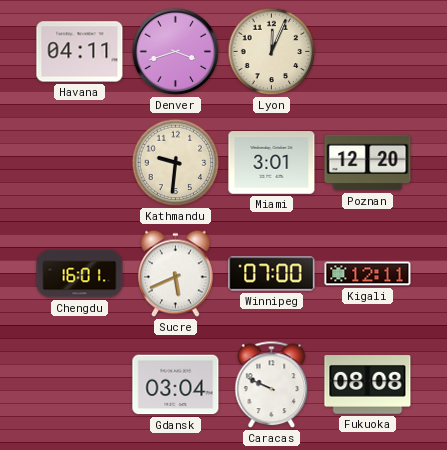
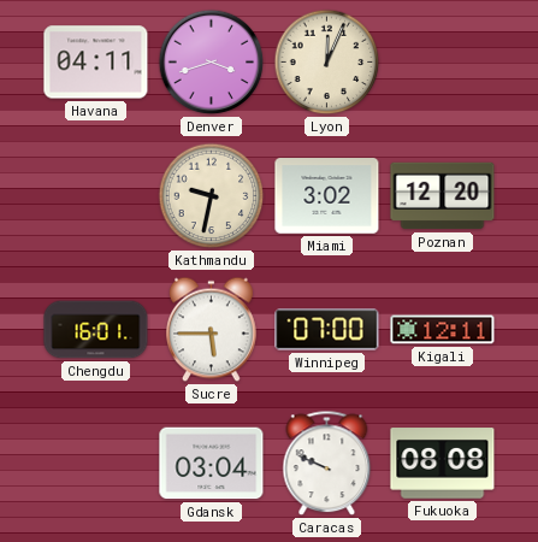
Kathmandu: 9:31 -> 9:32
Miami: 3:01 -> 3:02
Sucre: 5:41 -> 5:45
